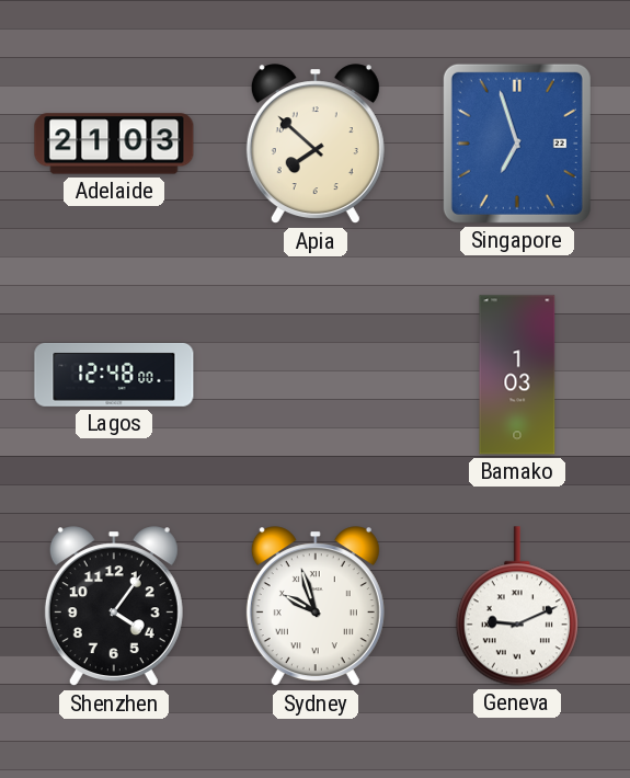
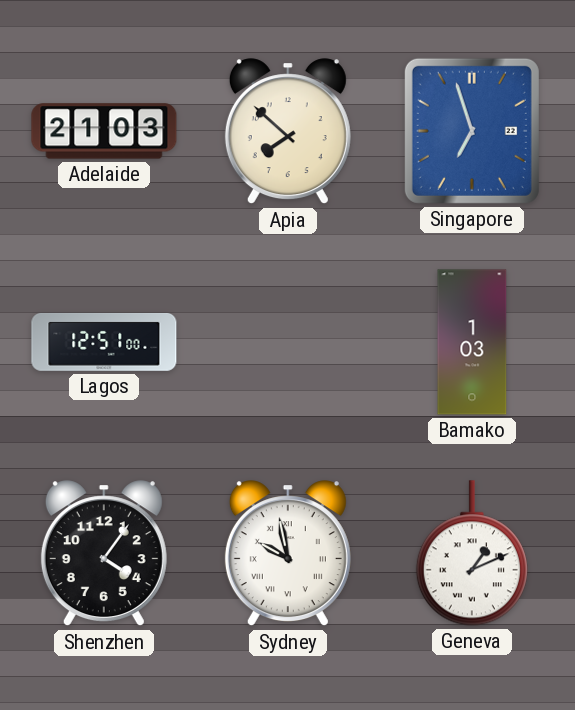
Lagos: 12:48 -> 12:51
Sydney: 9:57 -> 9:58
Geneva: 9:11 -> 1:11
